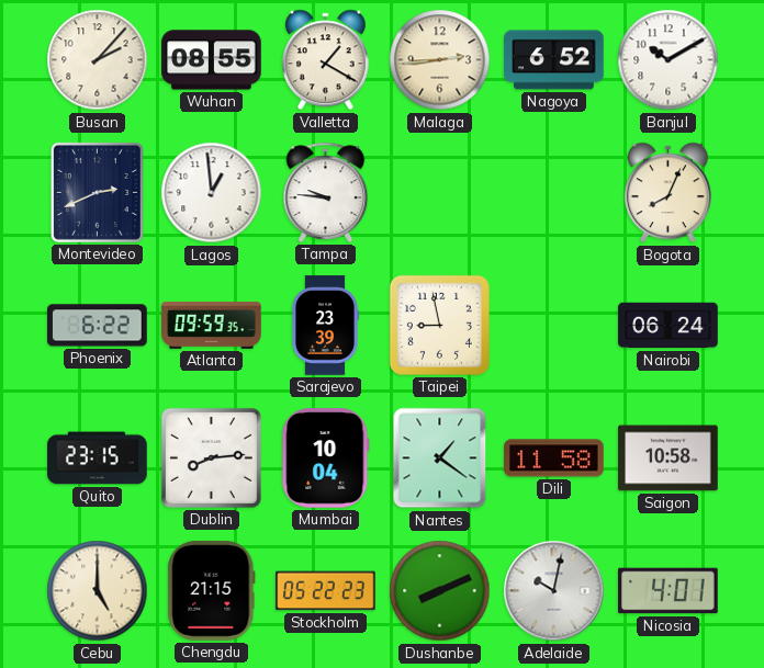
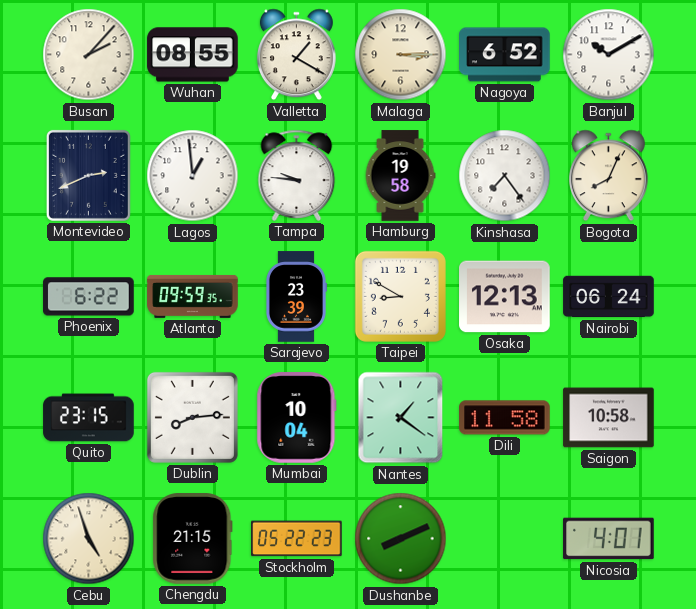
Malaga: 2:44 -> 3:15
Hamburg: none -> 19:58
Kinshasa: none -> 7:24
Taipei: 8:58 -> 8:50
Osaka: none -> 12:13
Cebu: 5:00 -> 4:57
Adelaide: 10:02 -> none
